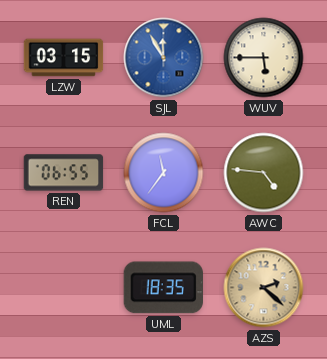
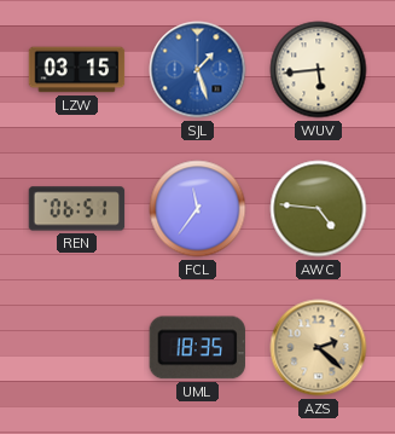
SJL: 11:55 -> 1:27
WUV: 5:45 -> 5:44
REN: 06:55 -> 06:51
